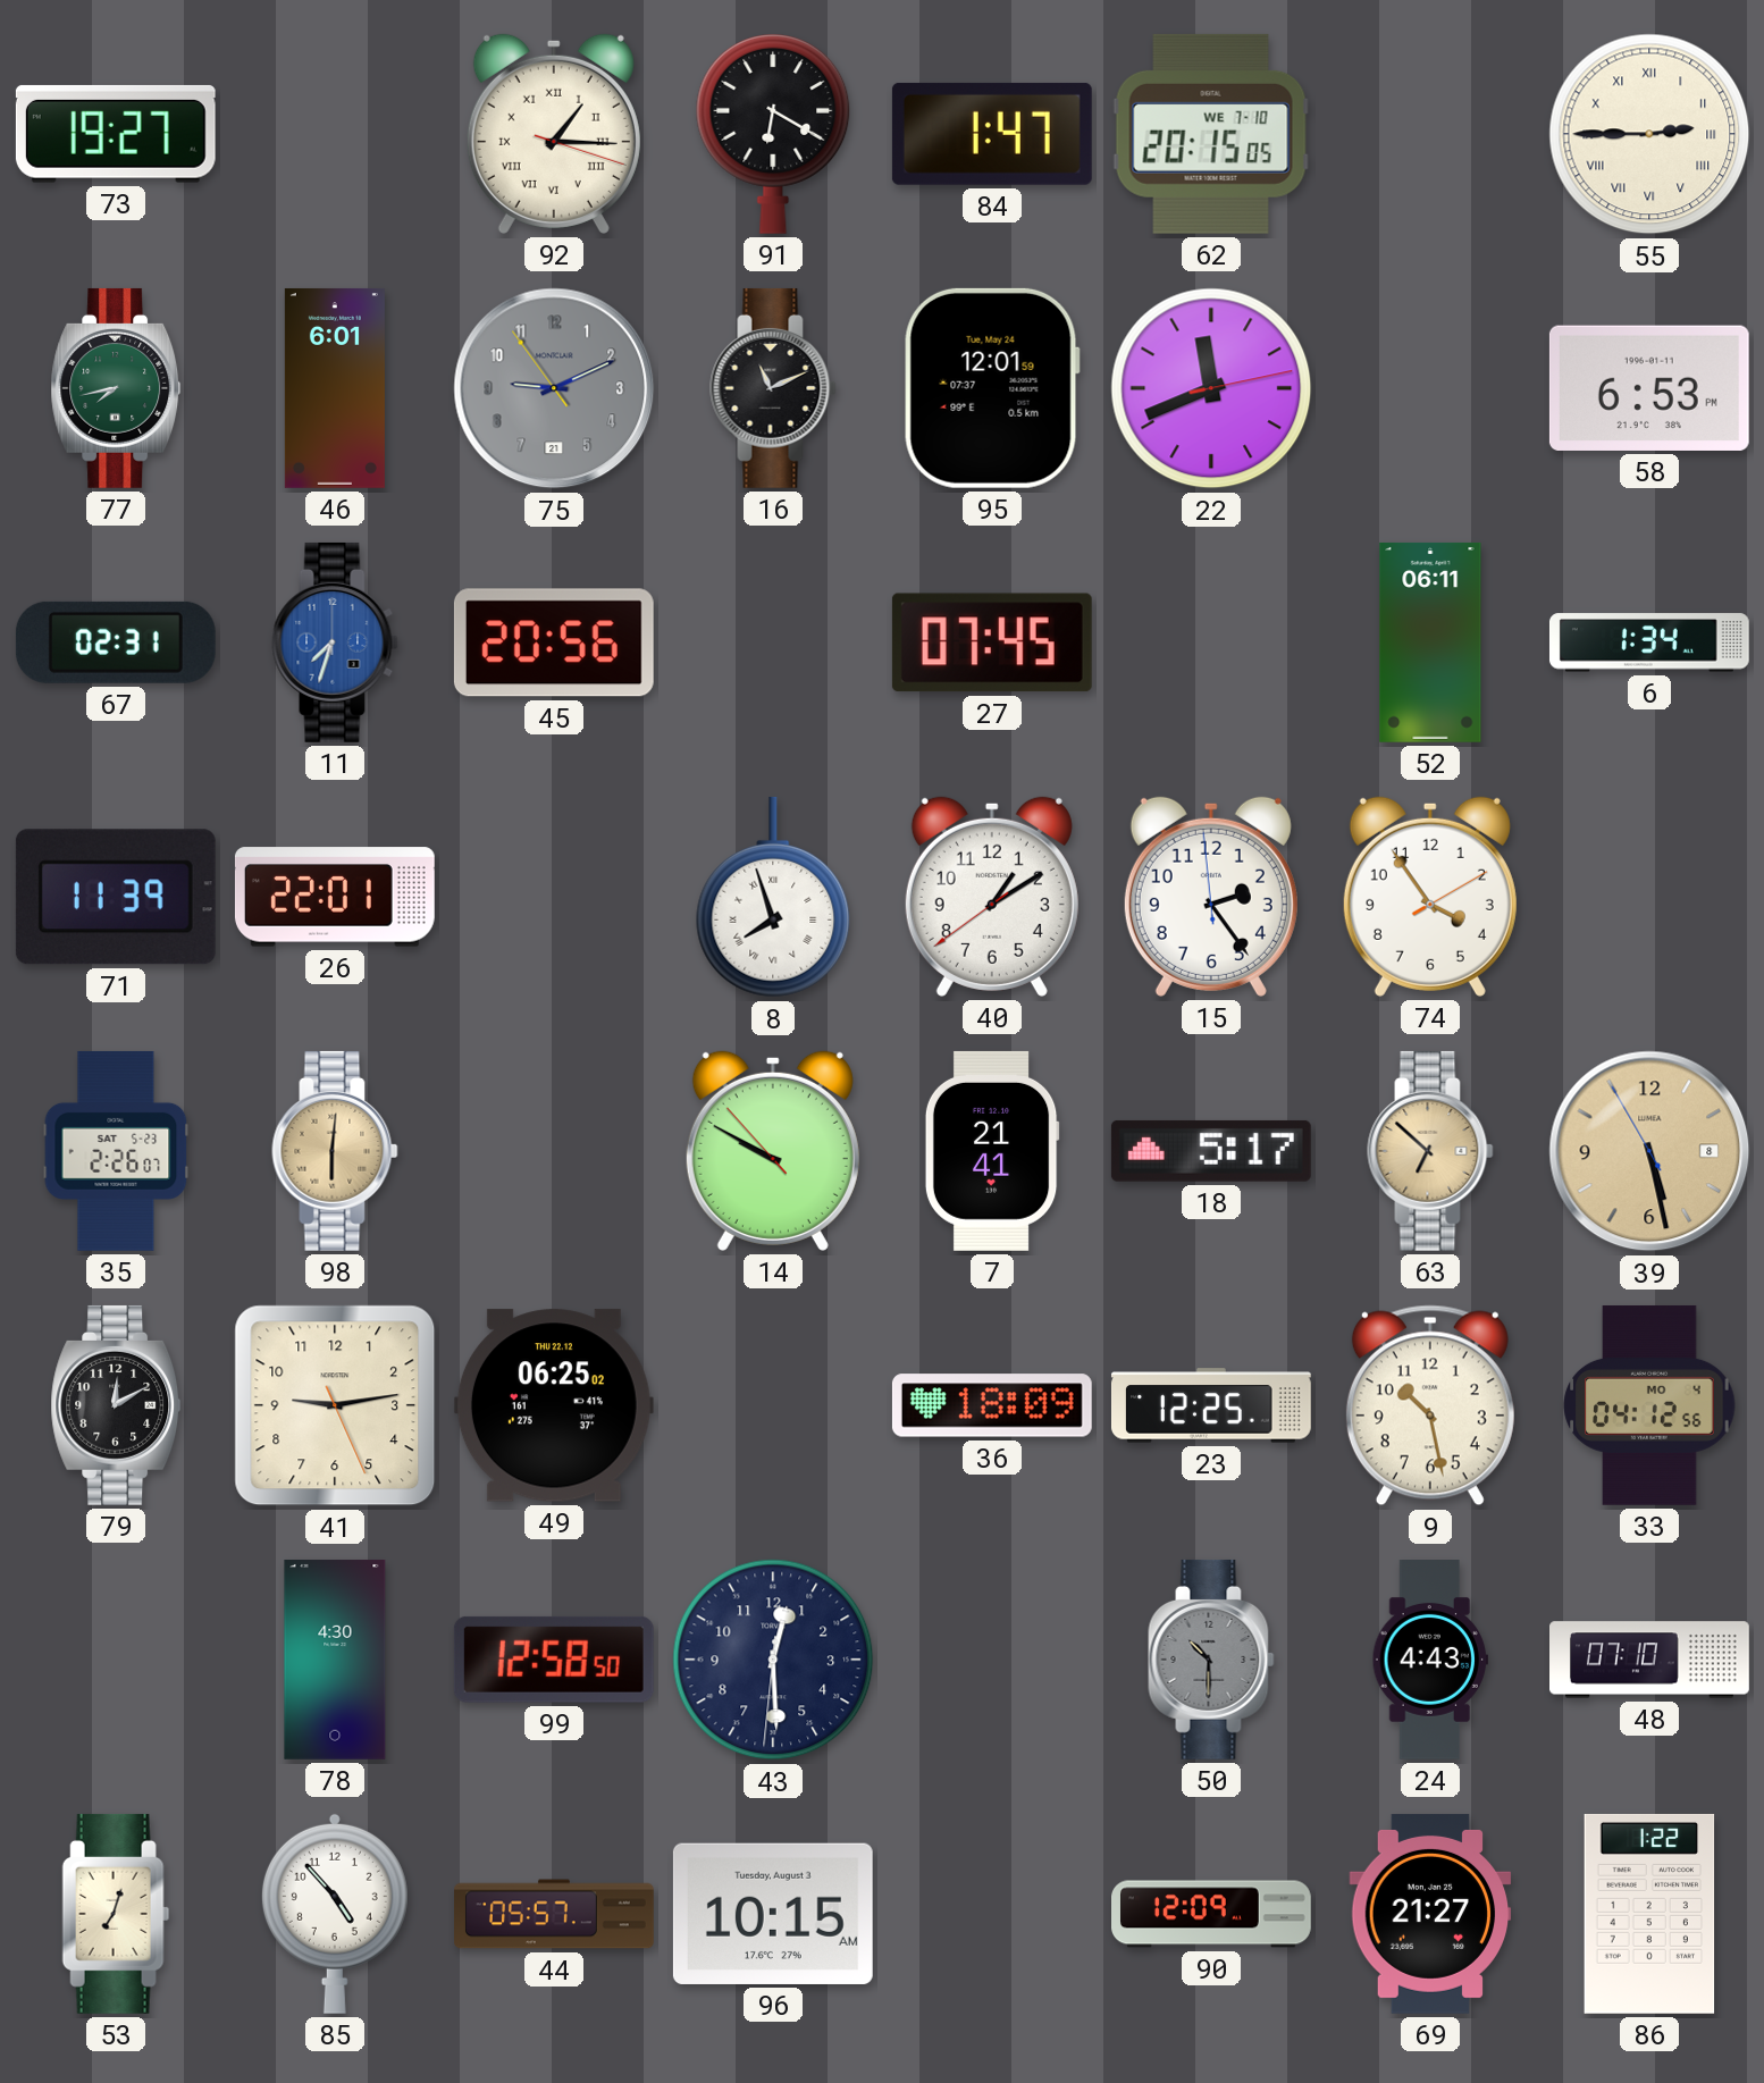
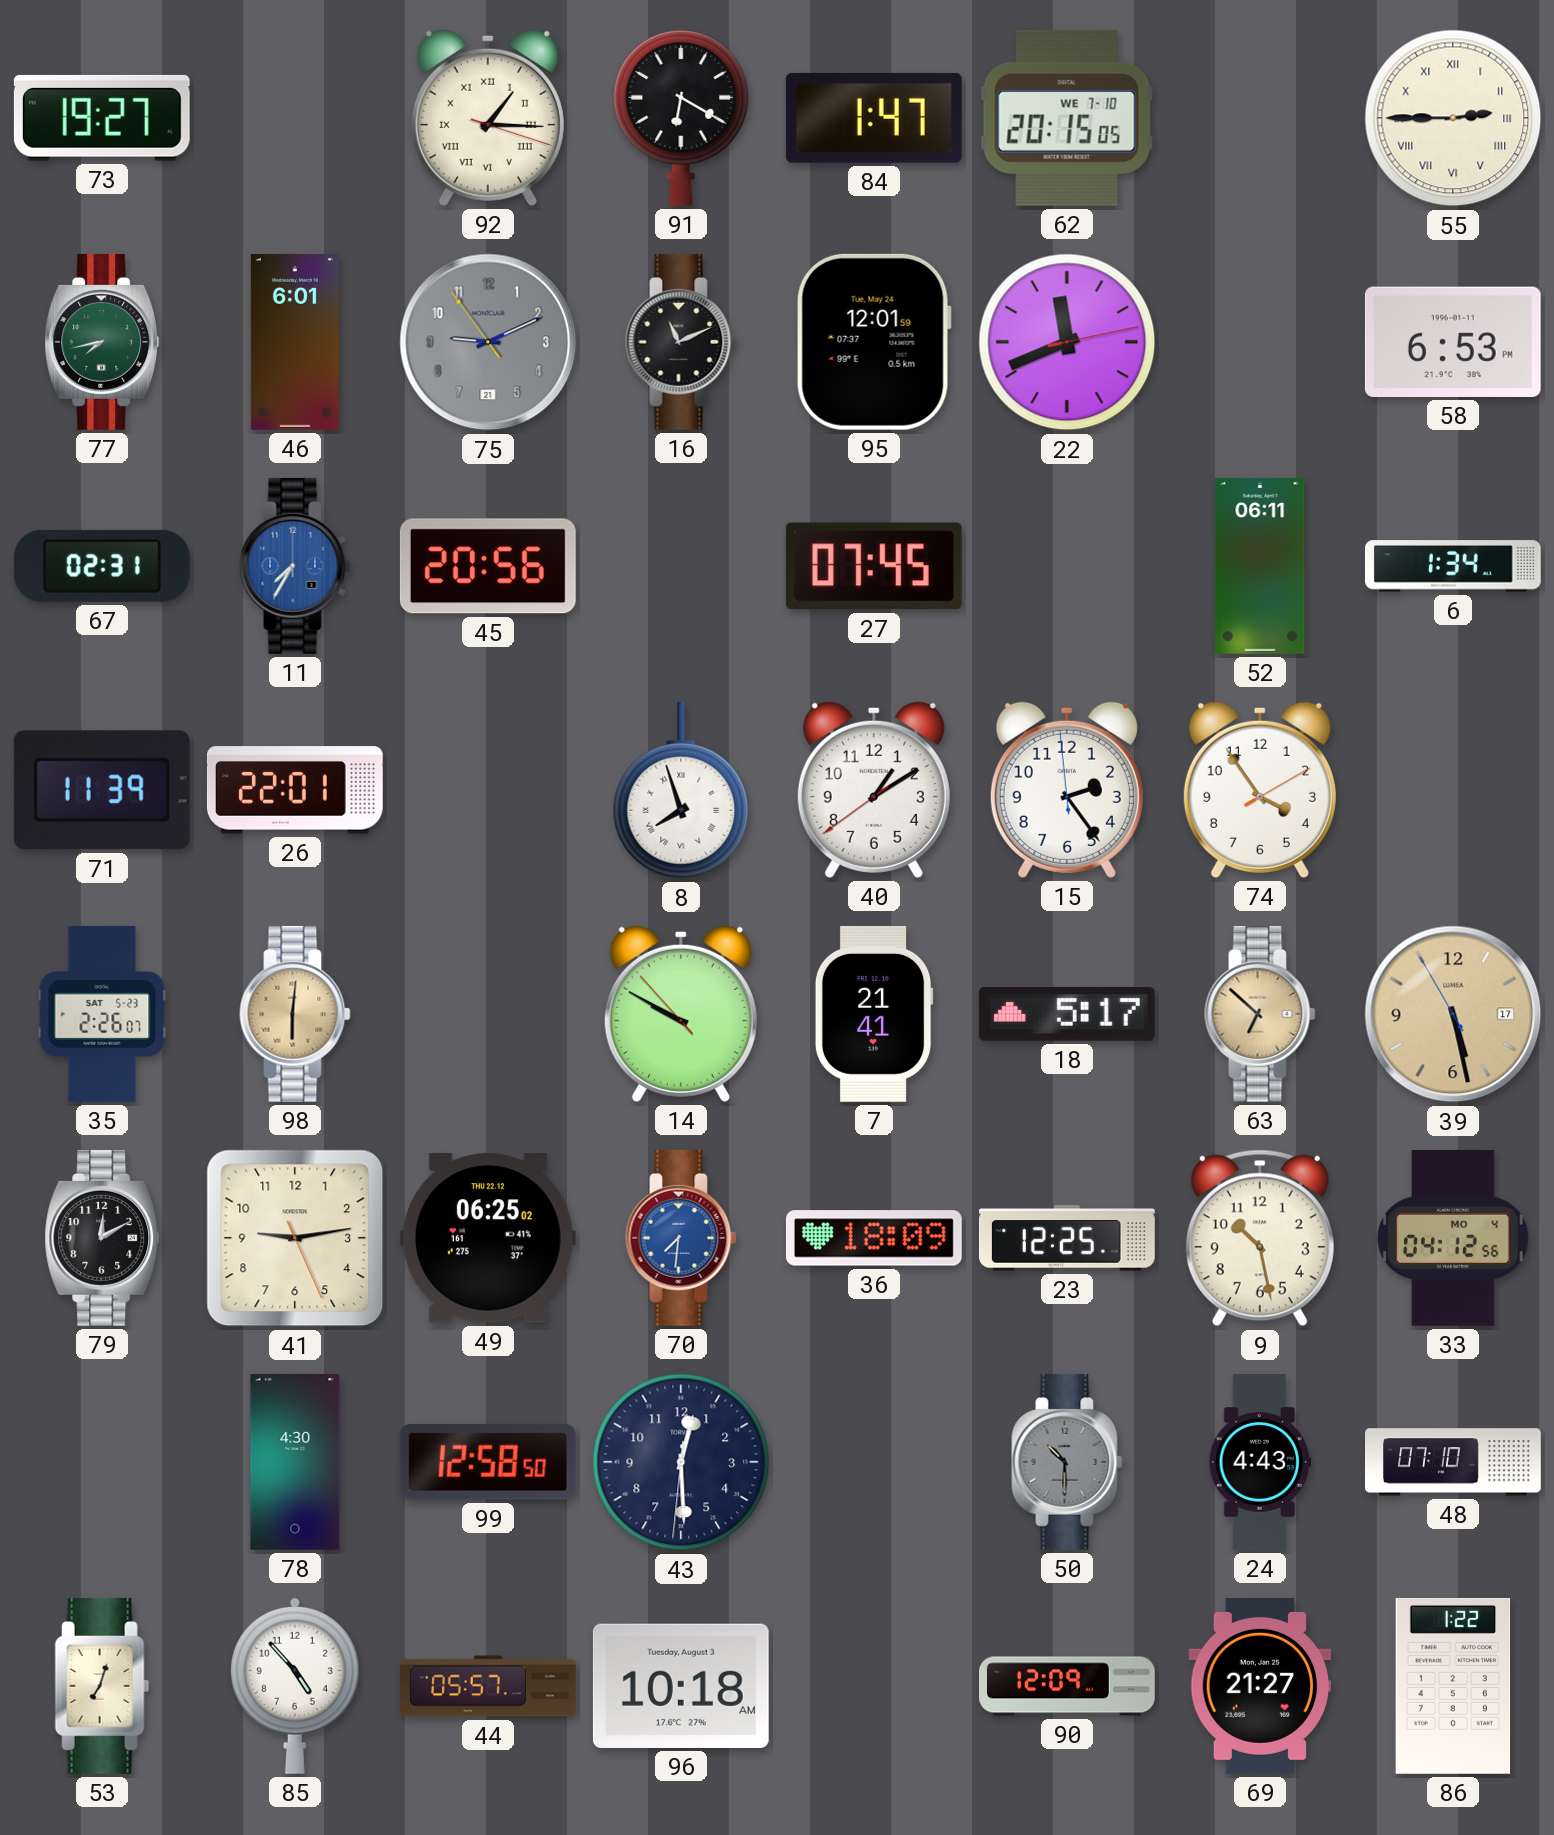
11: 7:33 -> 7:35
39 date: 8 -> 17
70: none -> 7:31
96: 10:15 -> 10:18
